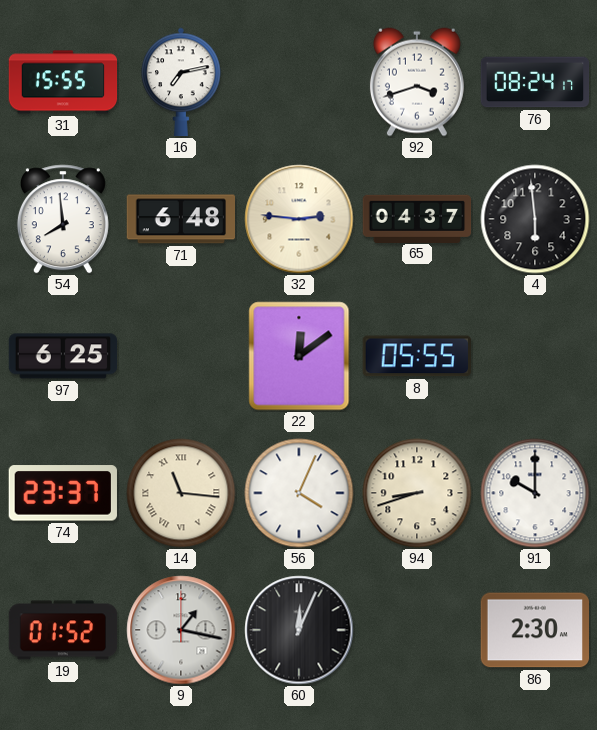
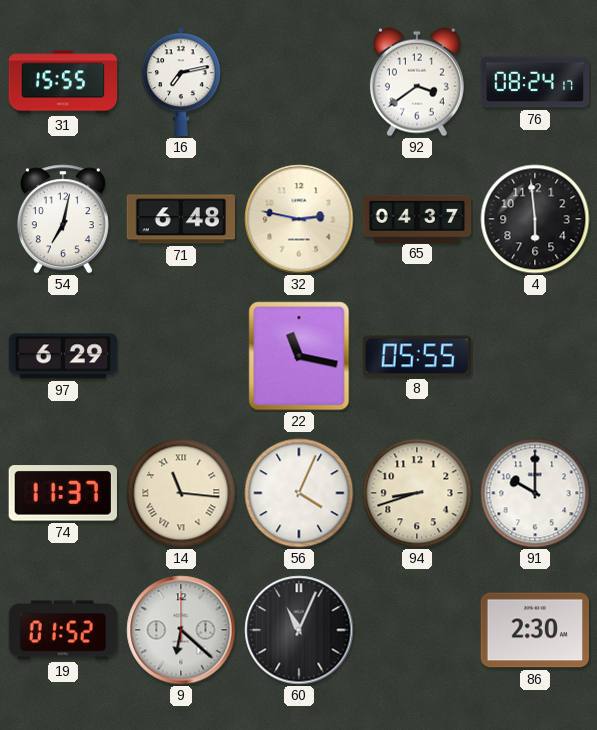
92: 3:42 -> 3:39
54: 7:59 -> 7:02
32: 2:46 -> 2:47
97: 6:25 -> 6:29
22: 12:09 -> 11:17
74: 23:37 -> 11:37
9: 1:17 -> 6:22
60: 12:04 -> 11:04
